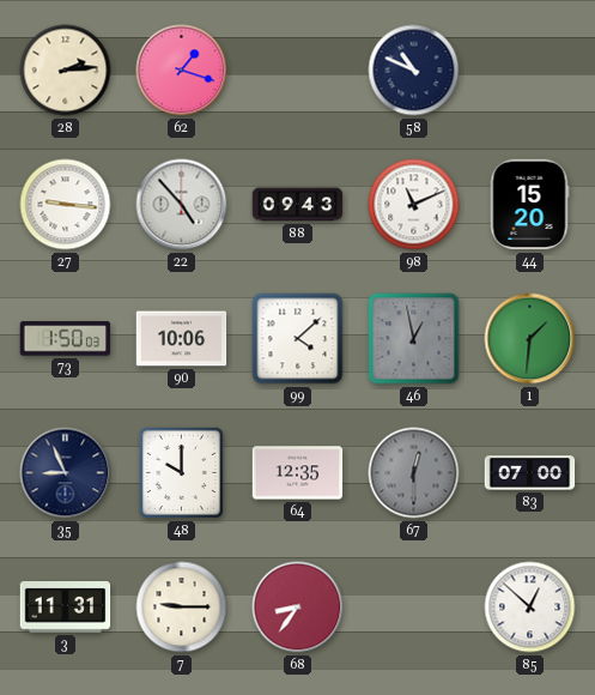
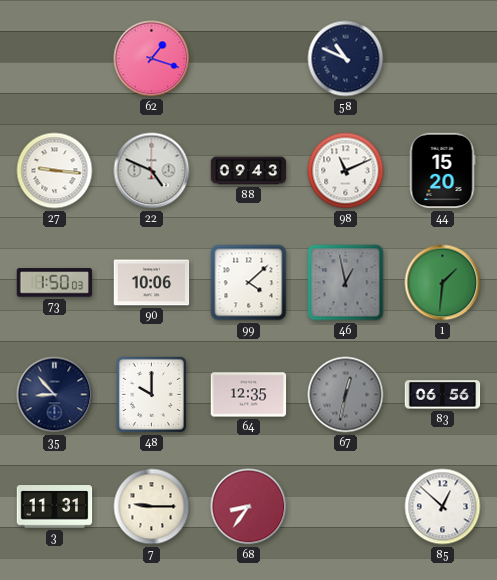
28: 2:14 -> none
22: 4:53 -> 4:49
35: 8:56 -> 8:53
67: 12:30 -> 12:32
83: 07:00 -> 06:56
